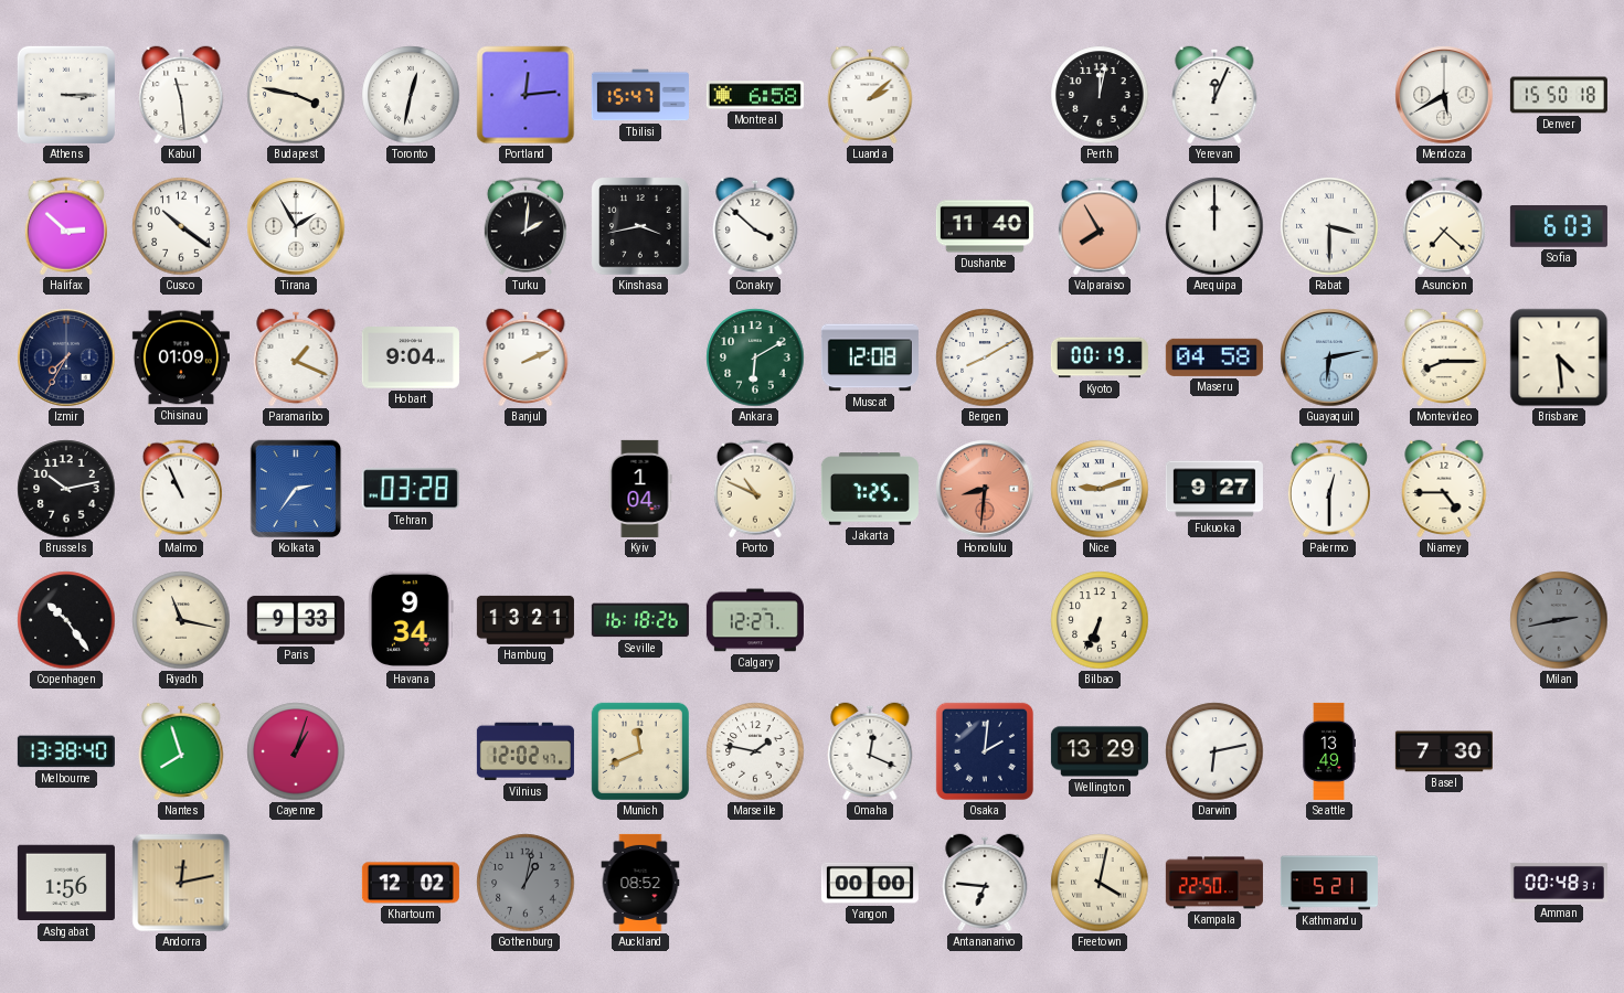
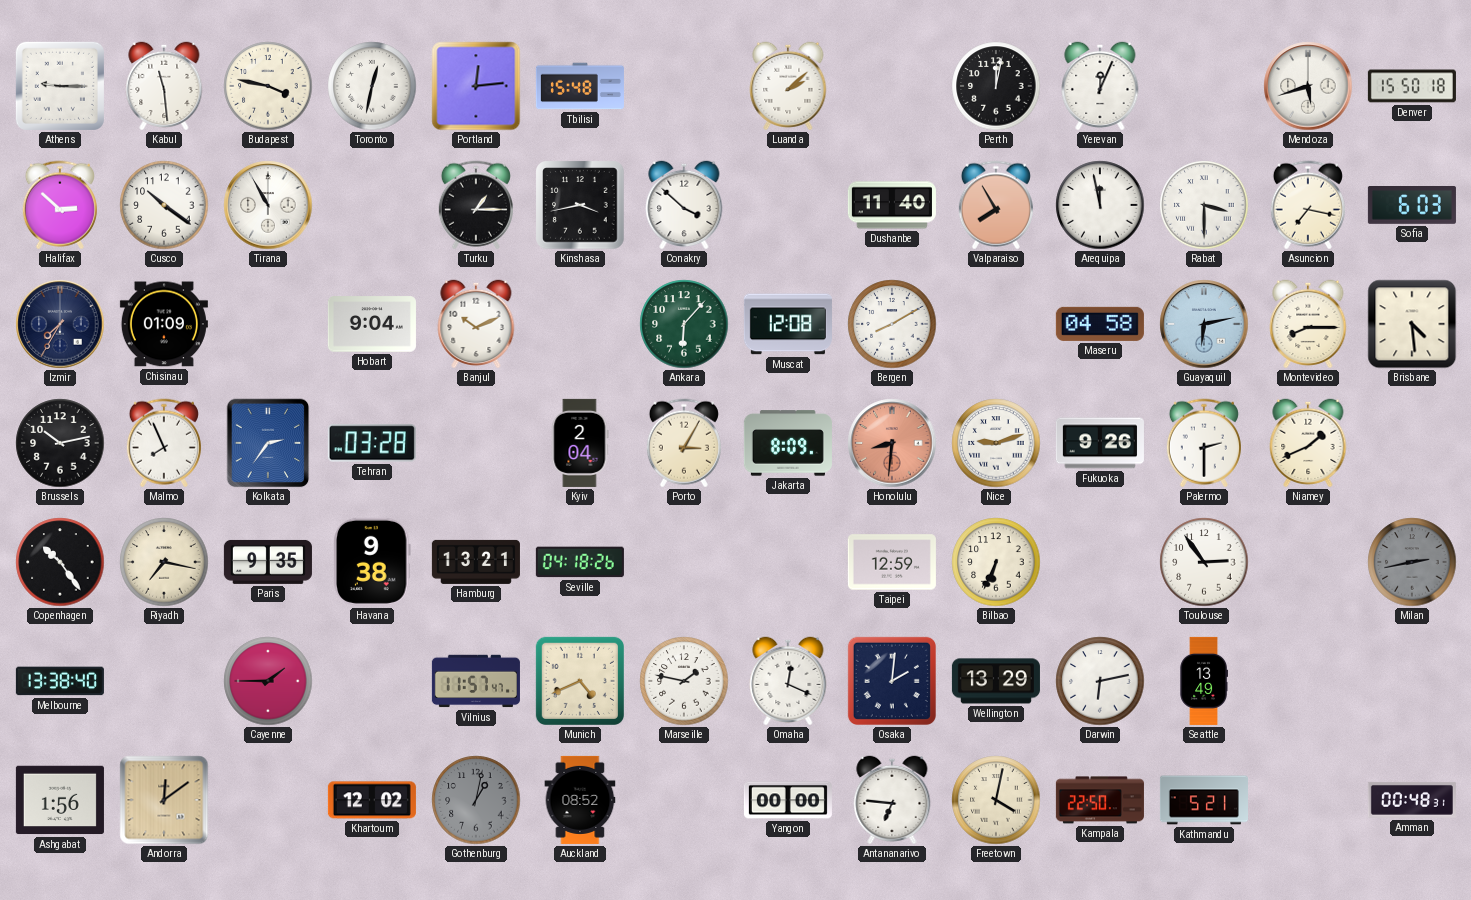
Athens: 3:15 -> 9:15
Tbilisi: 15:47 -> 15:48
Montreal: 6:58 -> none
Mendoza: 5:40 -> 5:42
Tirana: 1:55 -> 10:55
Turku: 2:01 -> 1:15
Arequipa: 12:00 -> 11:58
Asuncion: 7:22 -> 7:17
Paramaribo: 1:19 -> none
Banjul: 2:11 -> 10:11
Ankara: 6:10 -> 6:07
Kyoto: 00:19 -> none
Malmo: 10:56 -> 7:56
Kyiv: 1:04 -> 2:04
Porto: 10:49 -> 3:05
Jakarta: 7:25 -> 8:09
Fukuoka: 9:27 -> 9:26
Palermo: 12:30 -> 2:30
Niamey: 4:45 -> 1:41
Riyadh: 11:17 -> 7:17
Paris: 9:33 -> 9:35
Havana: 9:34 -> 9:38
Seville: 16:18 -> 04:18
Calgary: 12:27 -> none
Taipei: none -> 12:59
Toulouse: none -> 2:54
Nantes: 7:57 -> none
Cayenne: 1:03 -> 1:45
Vilnius: 12:02 -> 11:57
Munich: 11:41 -> 4:41
Basel: 7:30 -> none
Andorra: 12:13 -> 12:09
